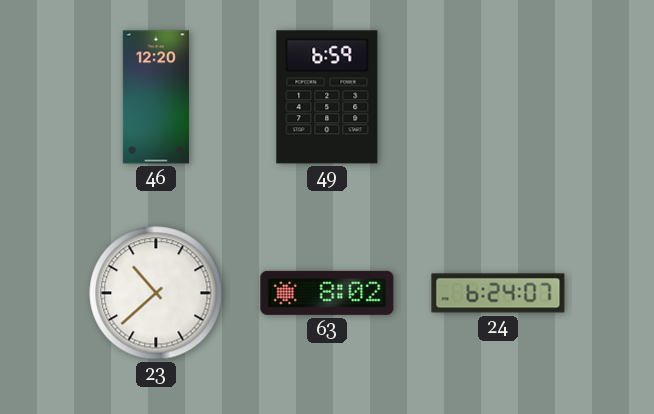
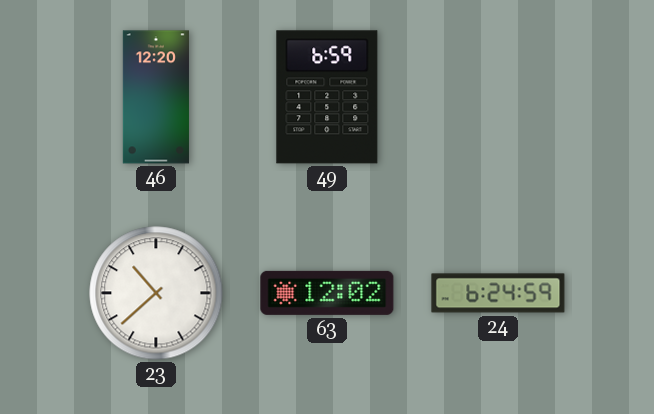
63: 8:02 -> 12:02
24: 6:24:07 -> 6:24:59
